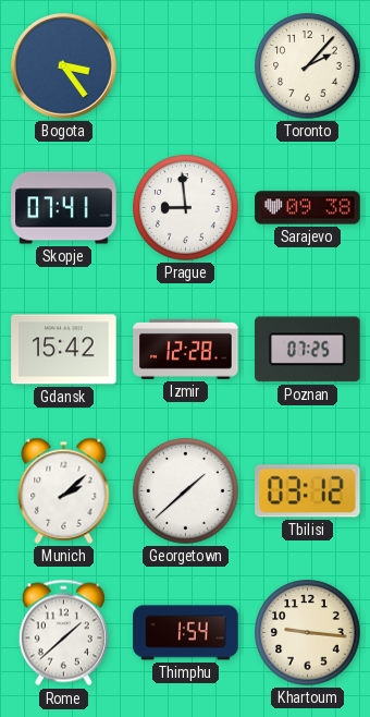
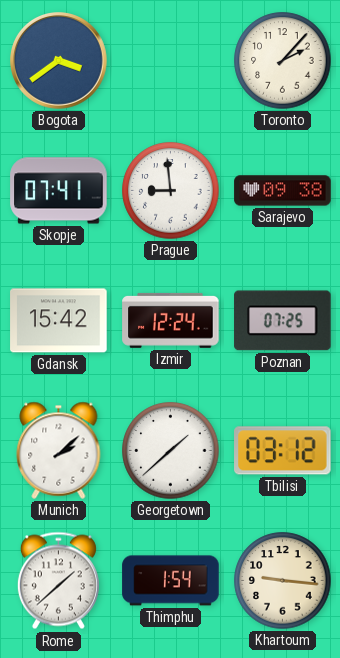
Bogota: 3:24 -> 3:39
Izmir: 12:28 -> 12:24
